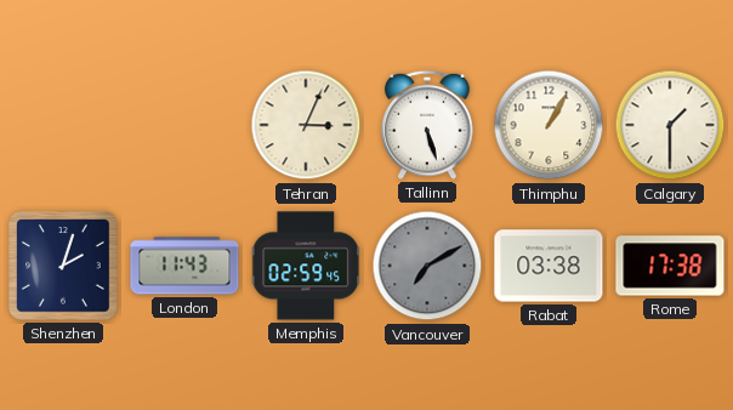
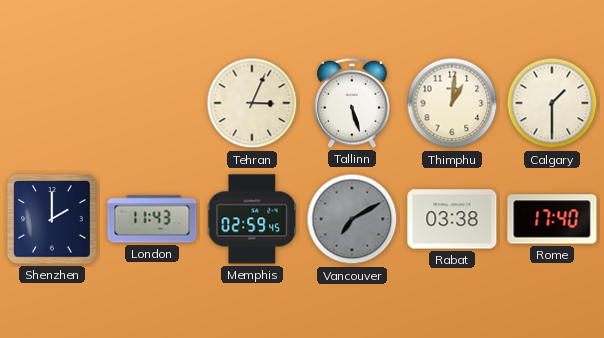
Thimphu: 1:05 -> 1:01
Shenzhen: 2:03 -> 2:00
Rome: 17:38 -> 17:40
